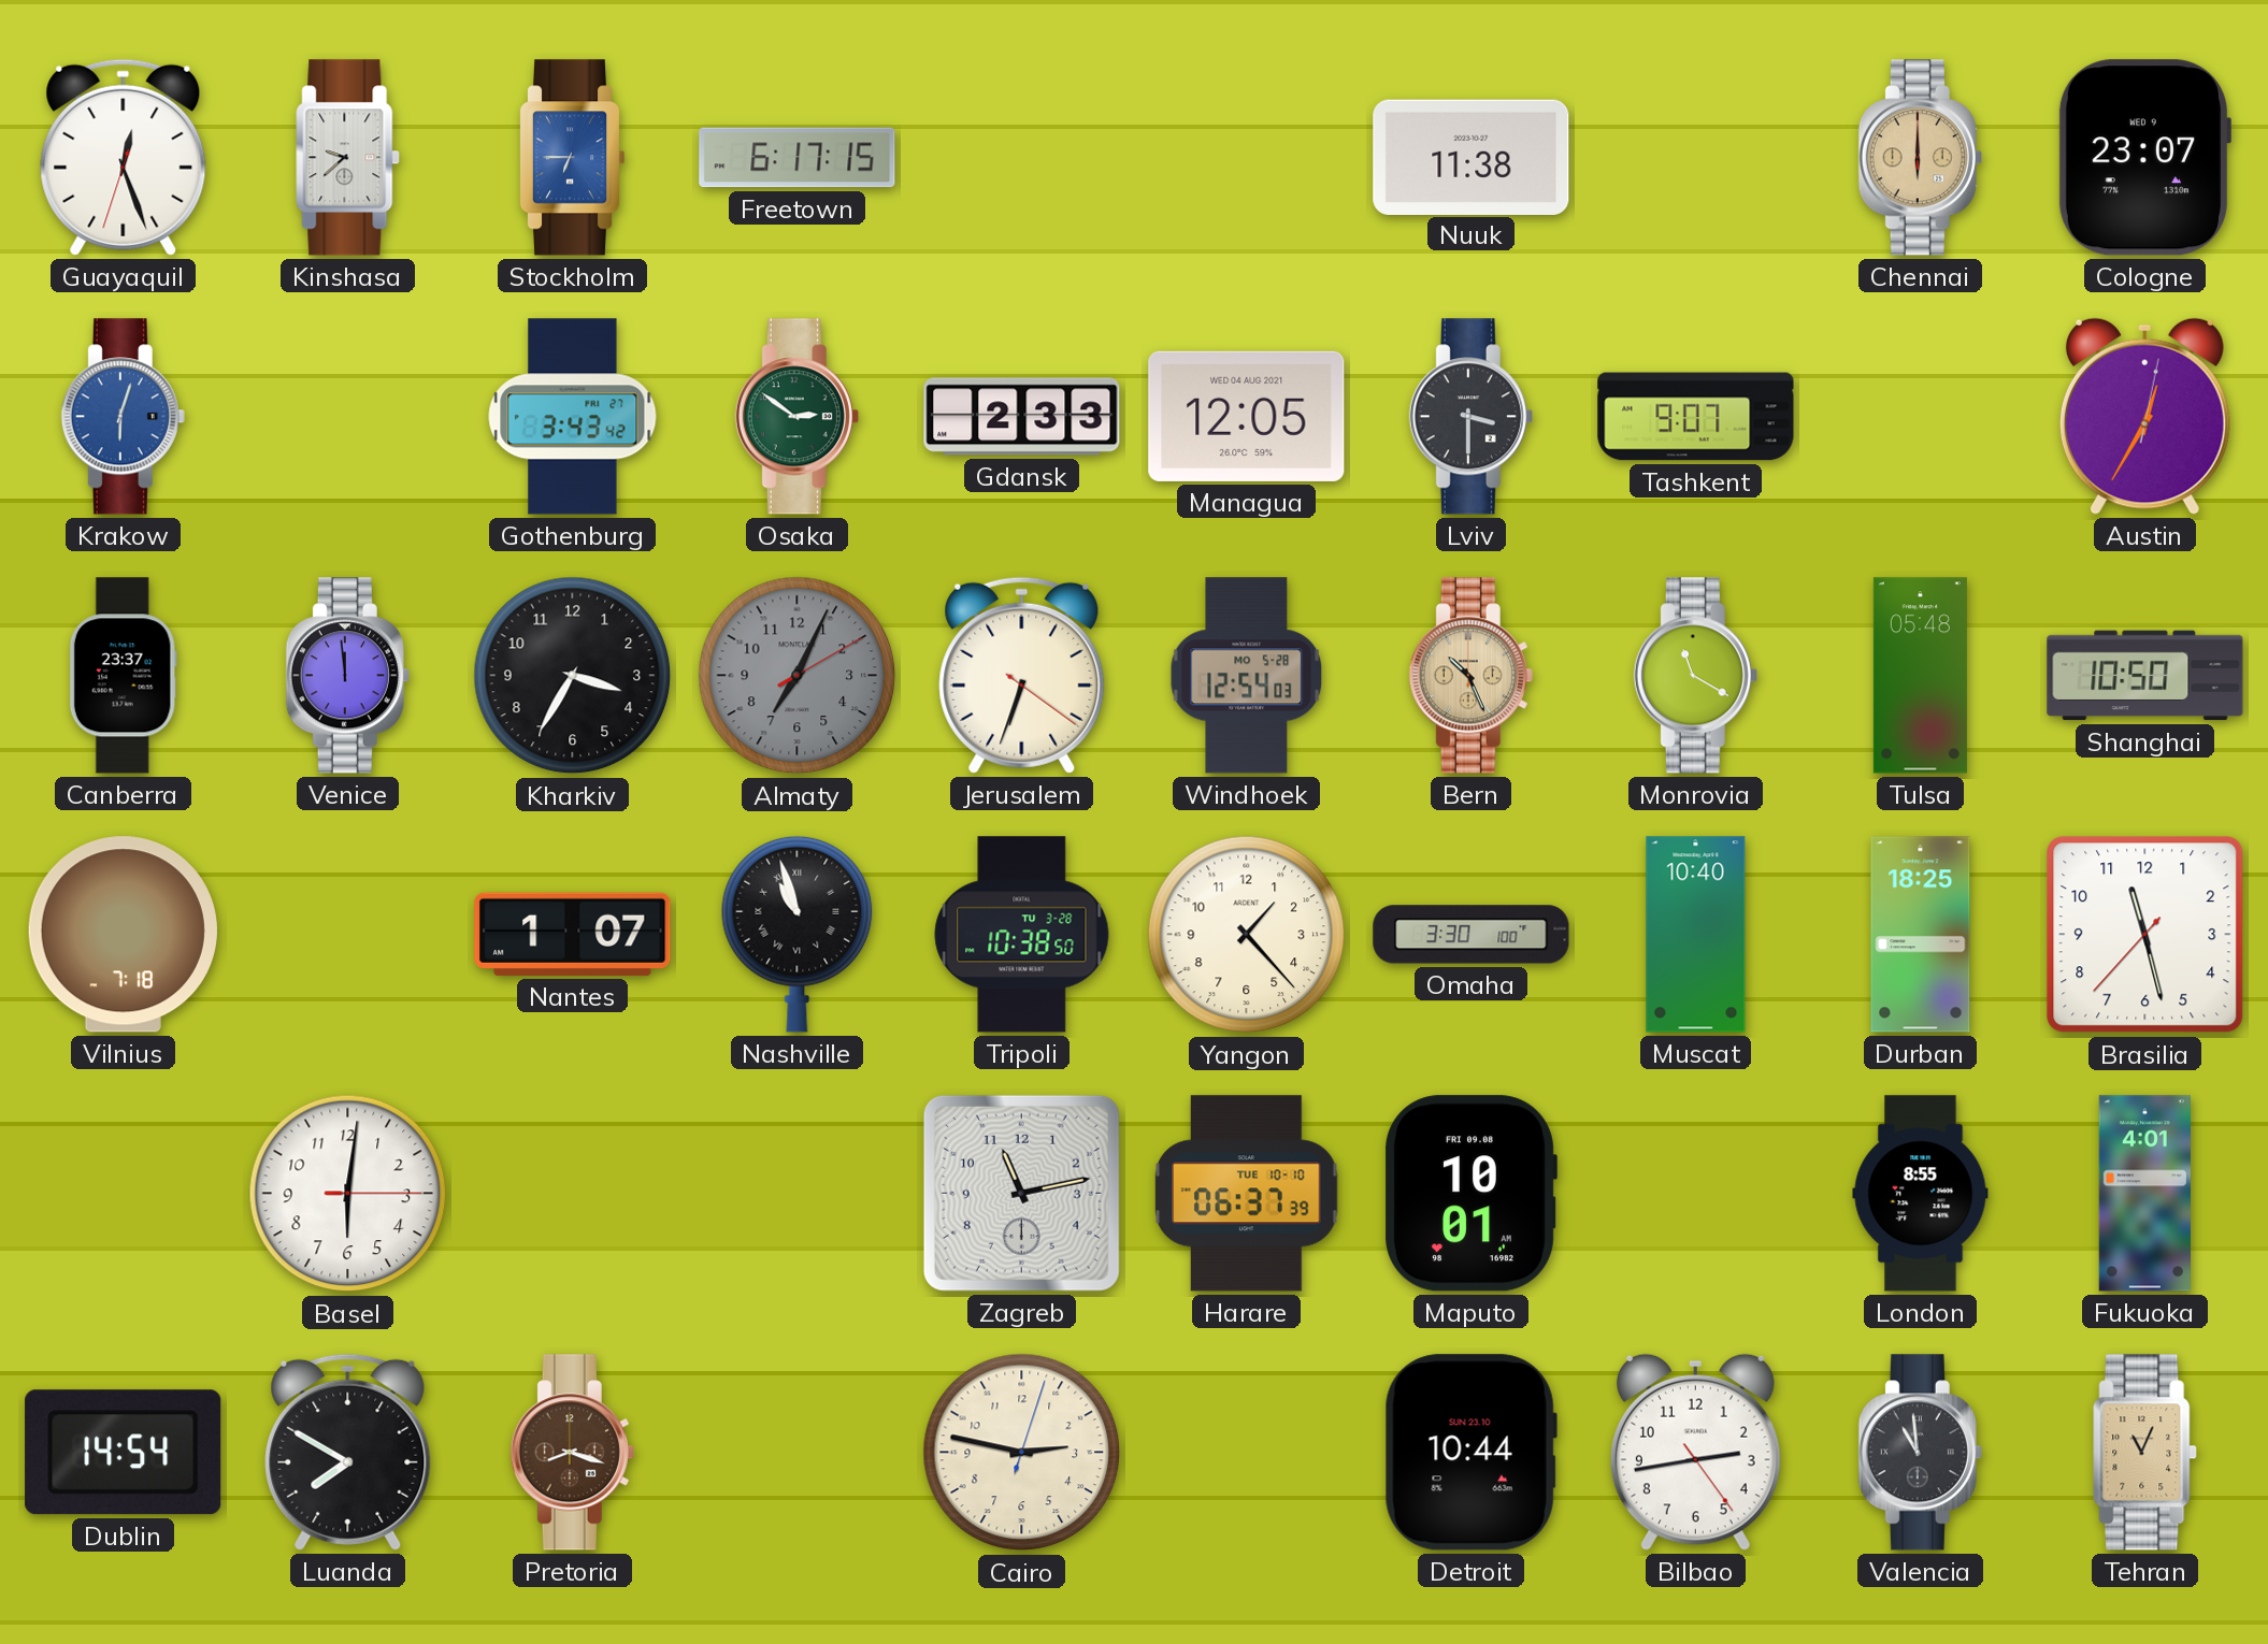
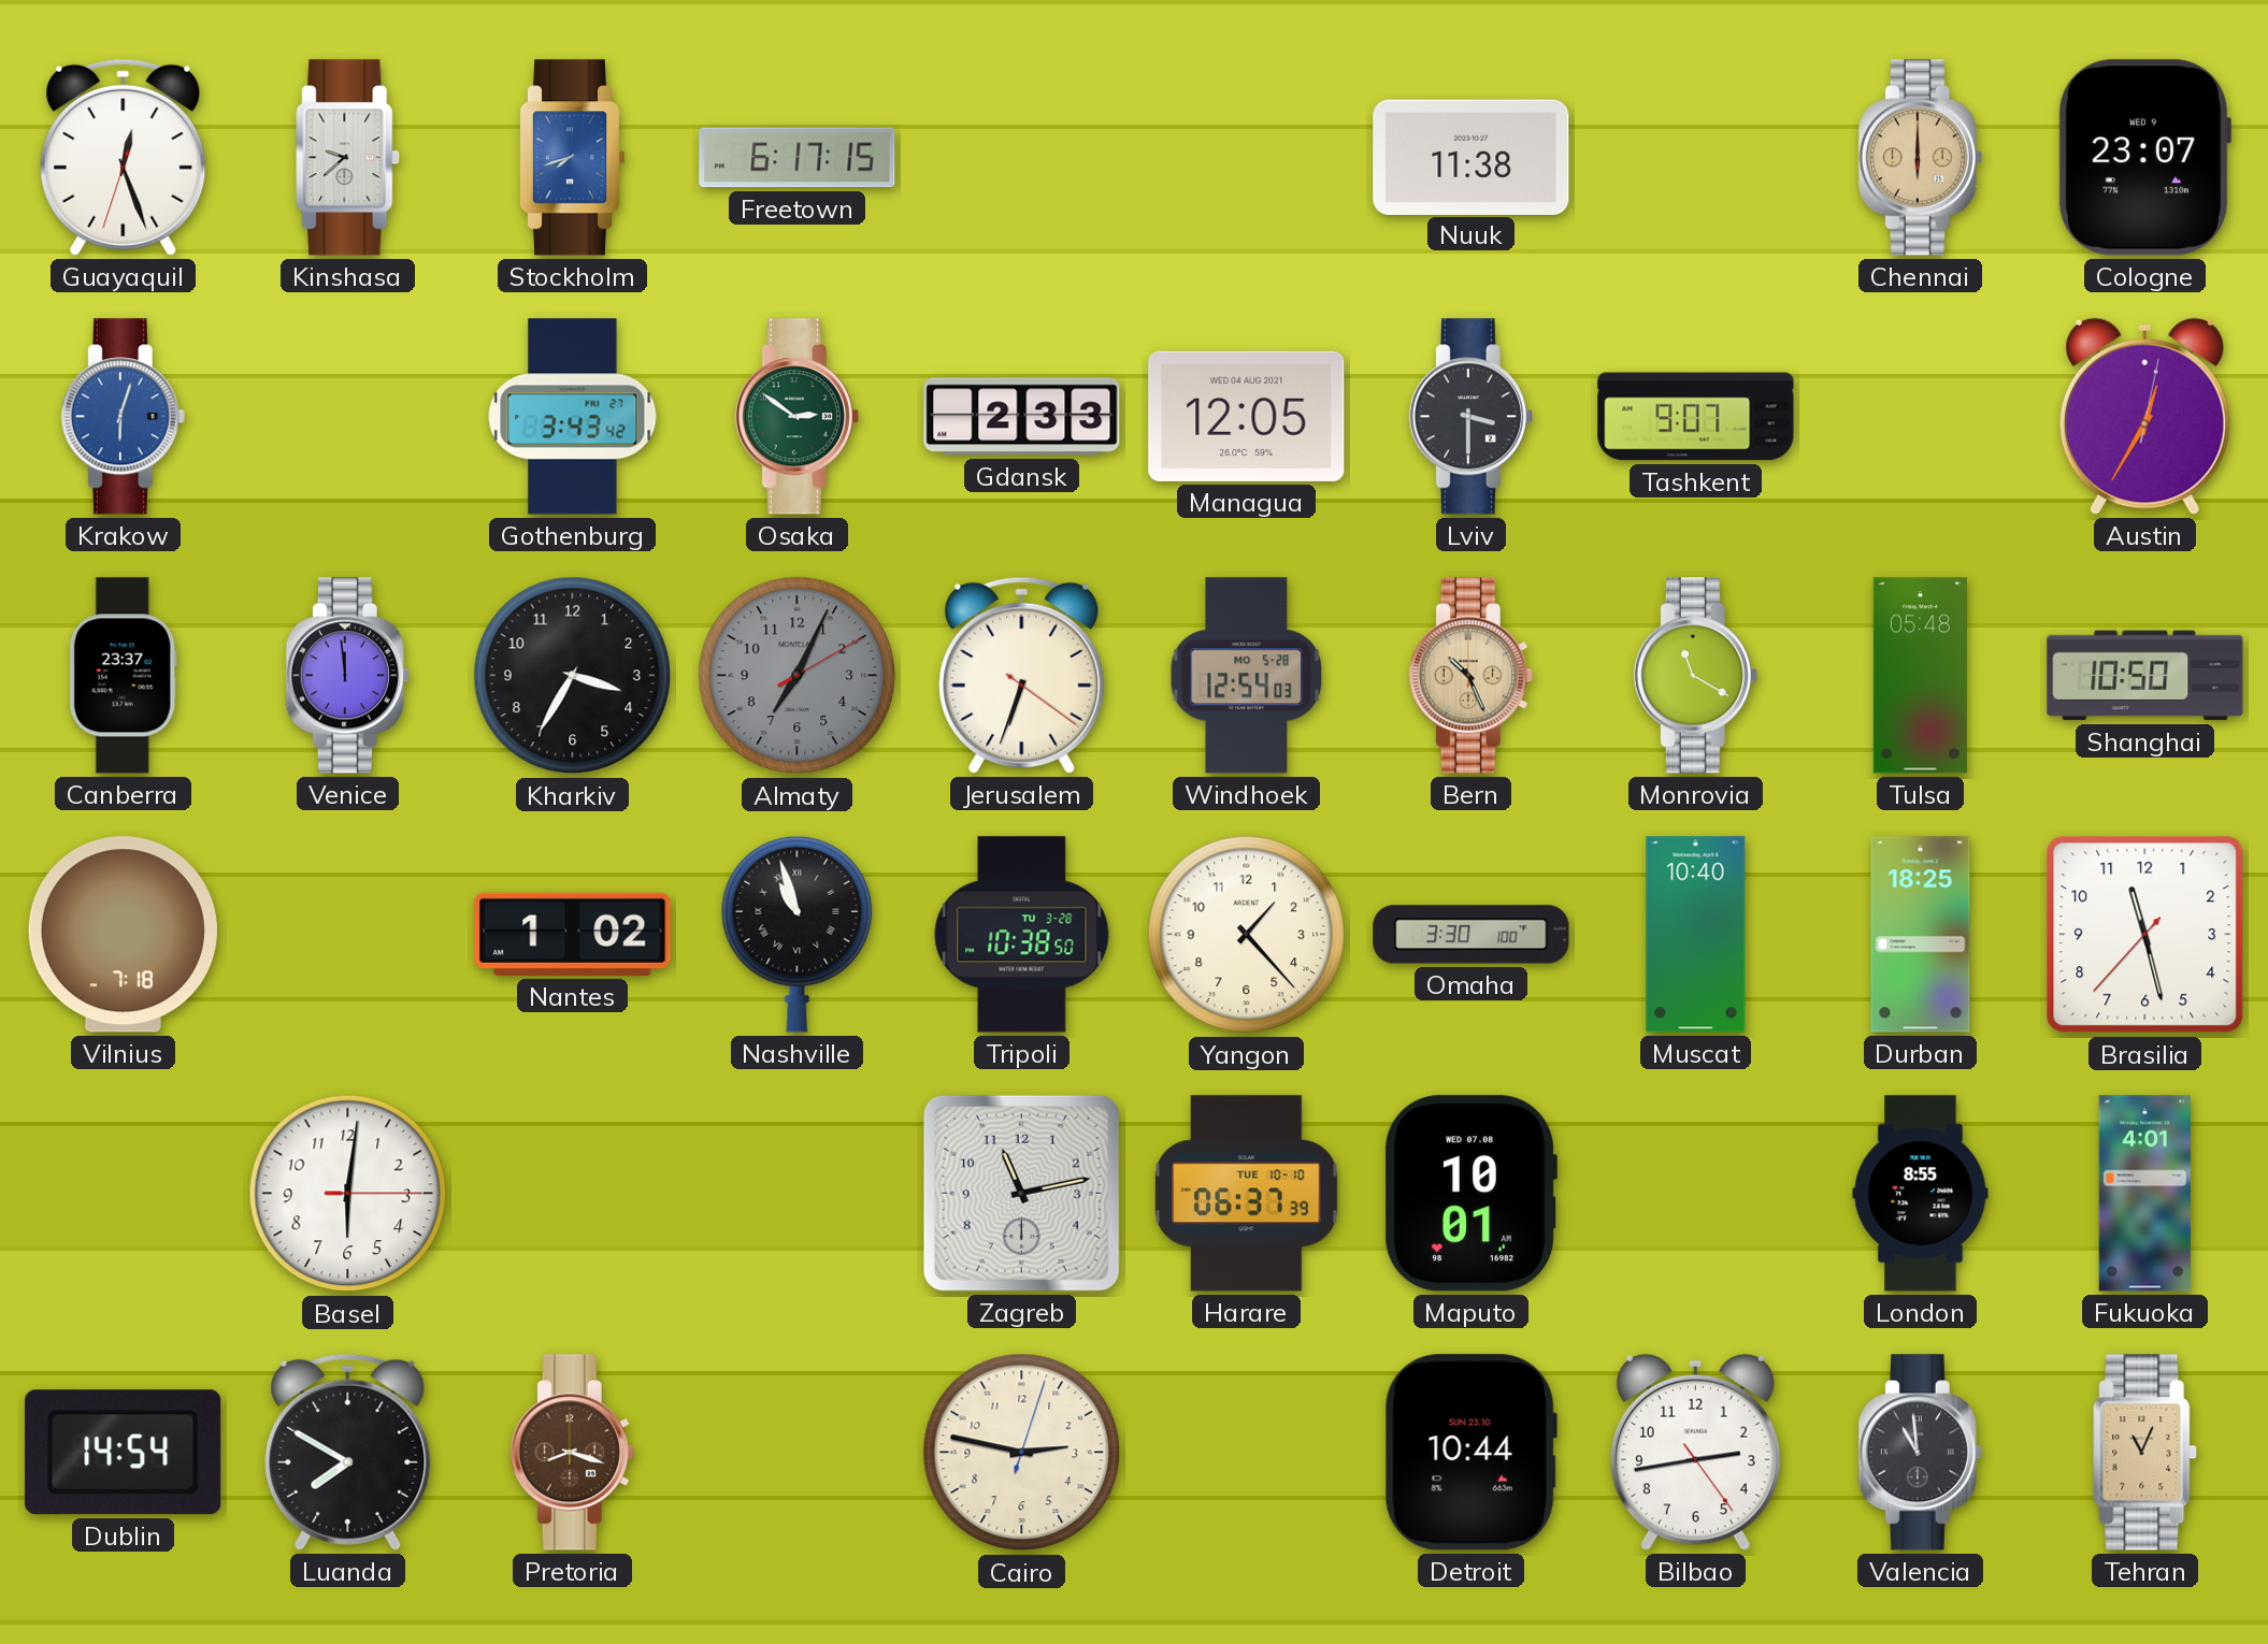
Stockholm: 6:45 -> 7:42
Nantes: 1:07 -> 1:02
Maputo date: FRI 09.08 -> WED 07.08
